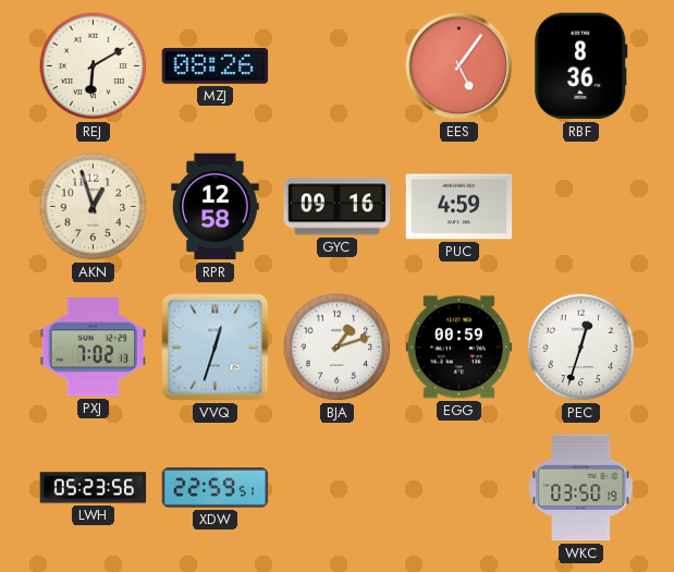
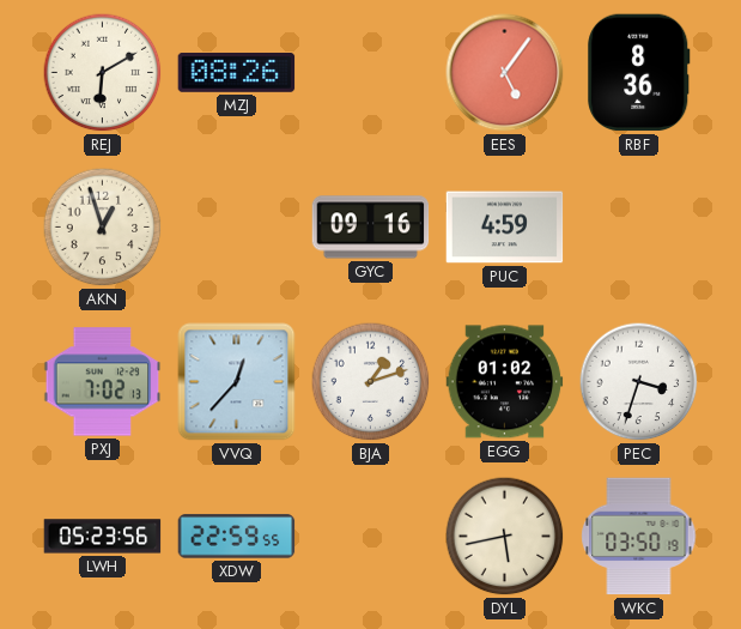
RPR: 12:58 -> none
VVQ: 12:33 -> 12:37
EGG: 00:59 -> 01:02
PEC: 12:33 -> 3:33
XDW: 22:59:51 -> 22:59:55
DYL: none -> 5:43
